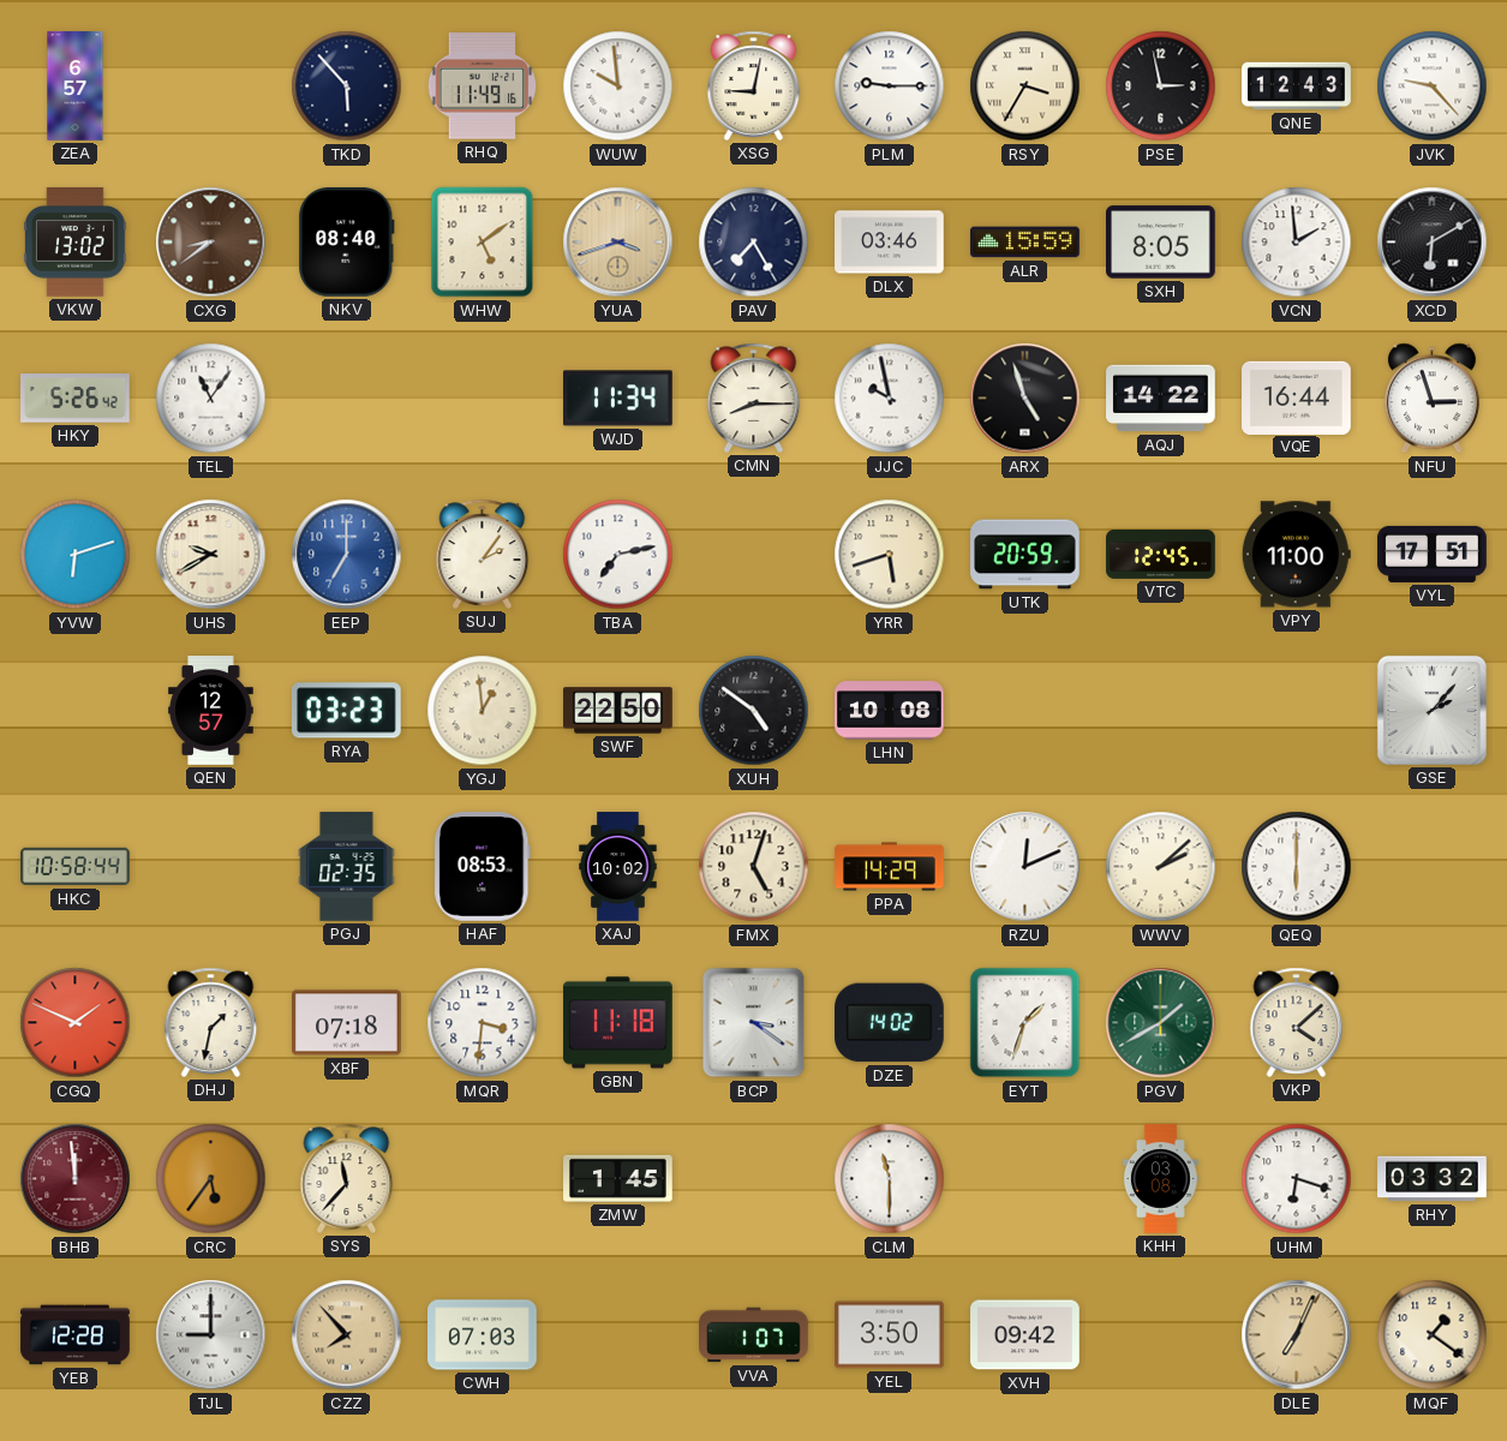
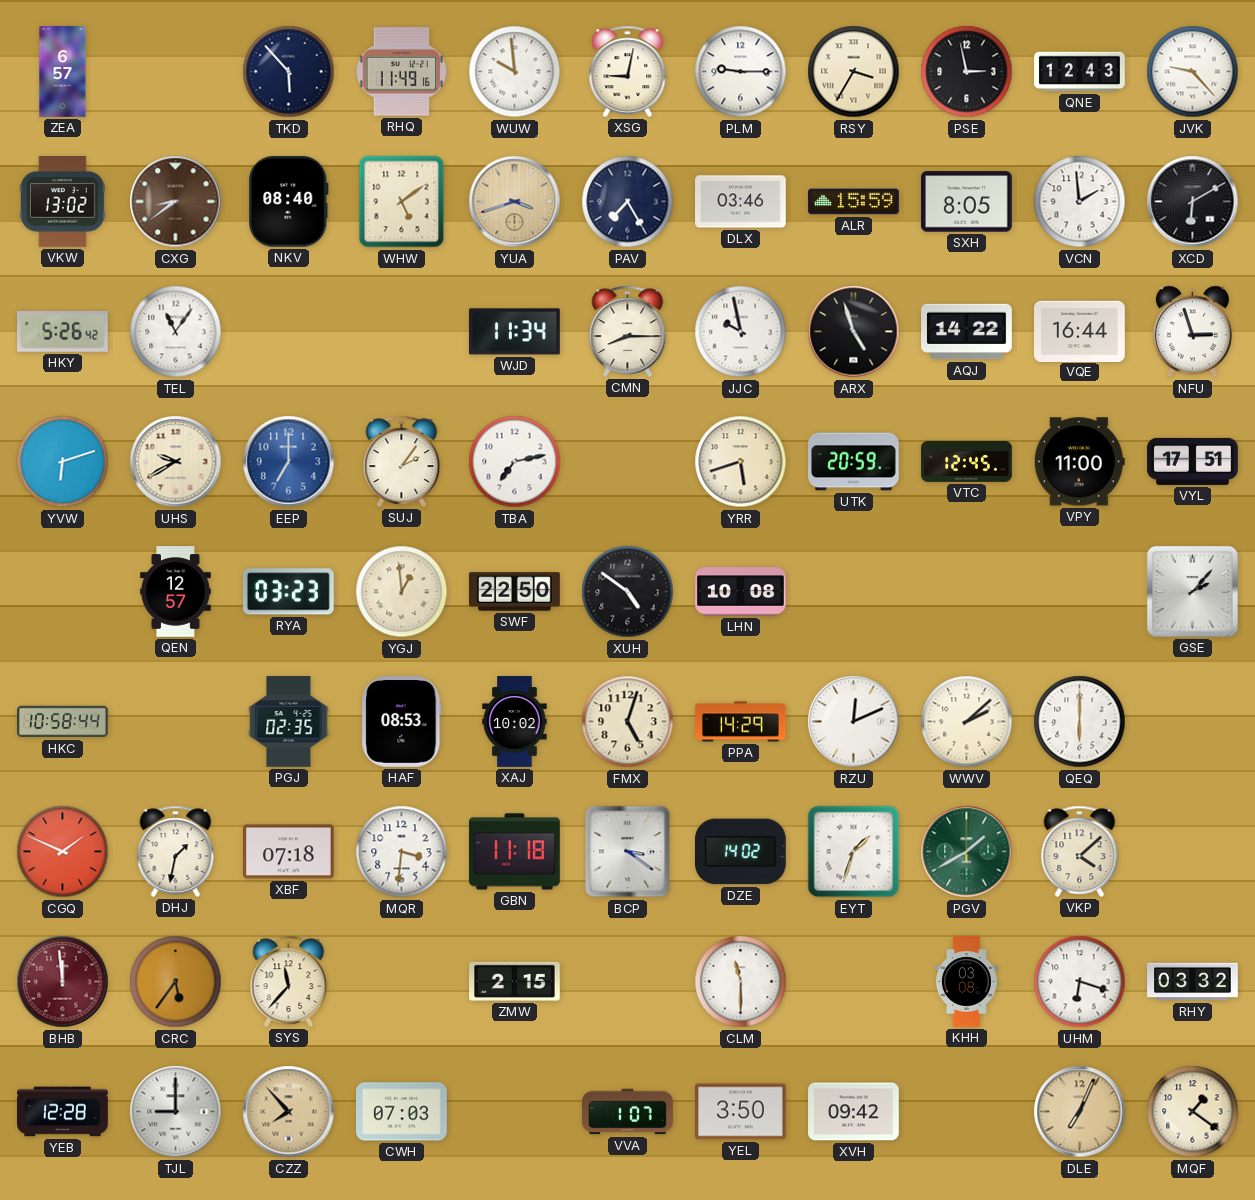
ZMW: 1:45 -> 2:15
